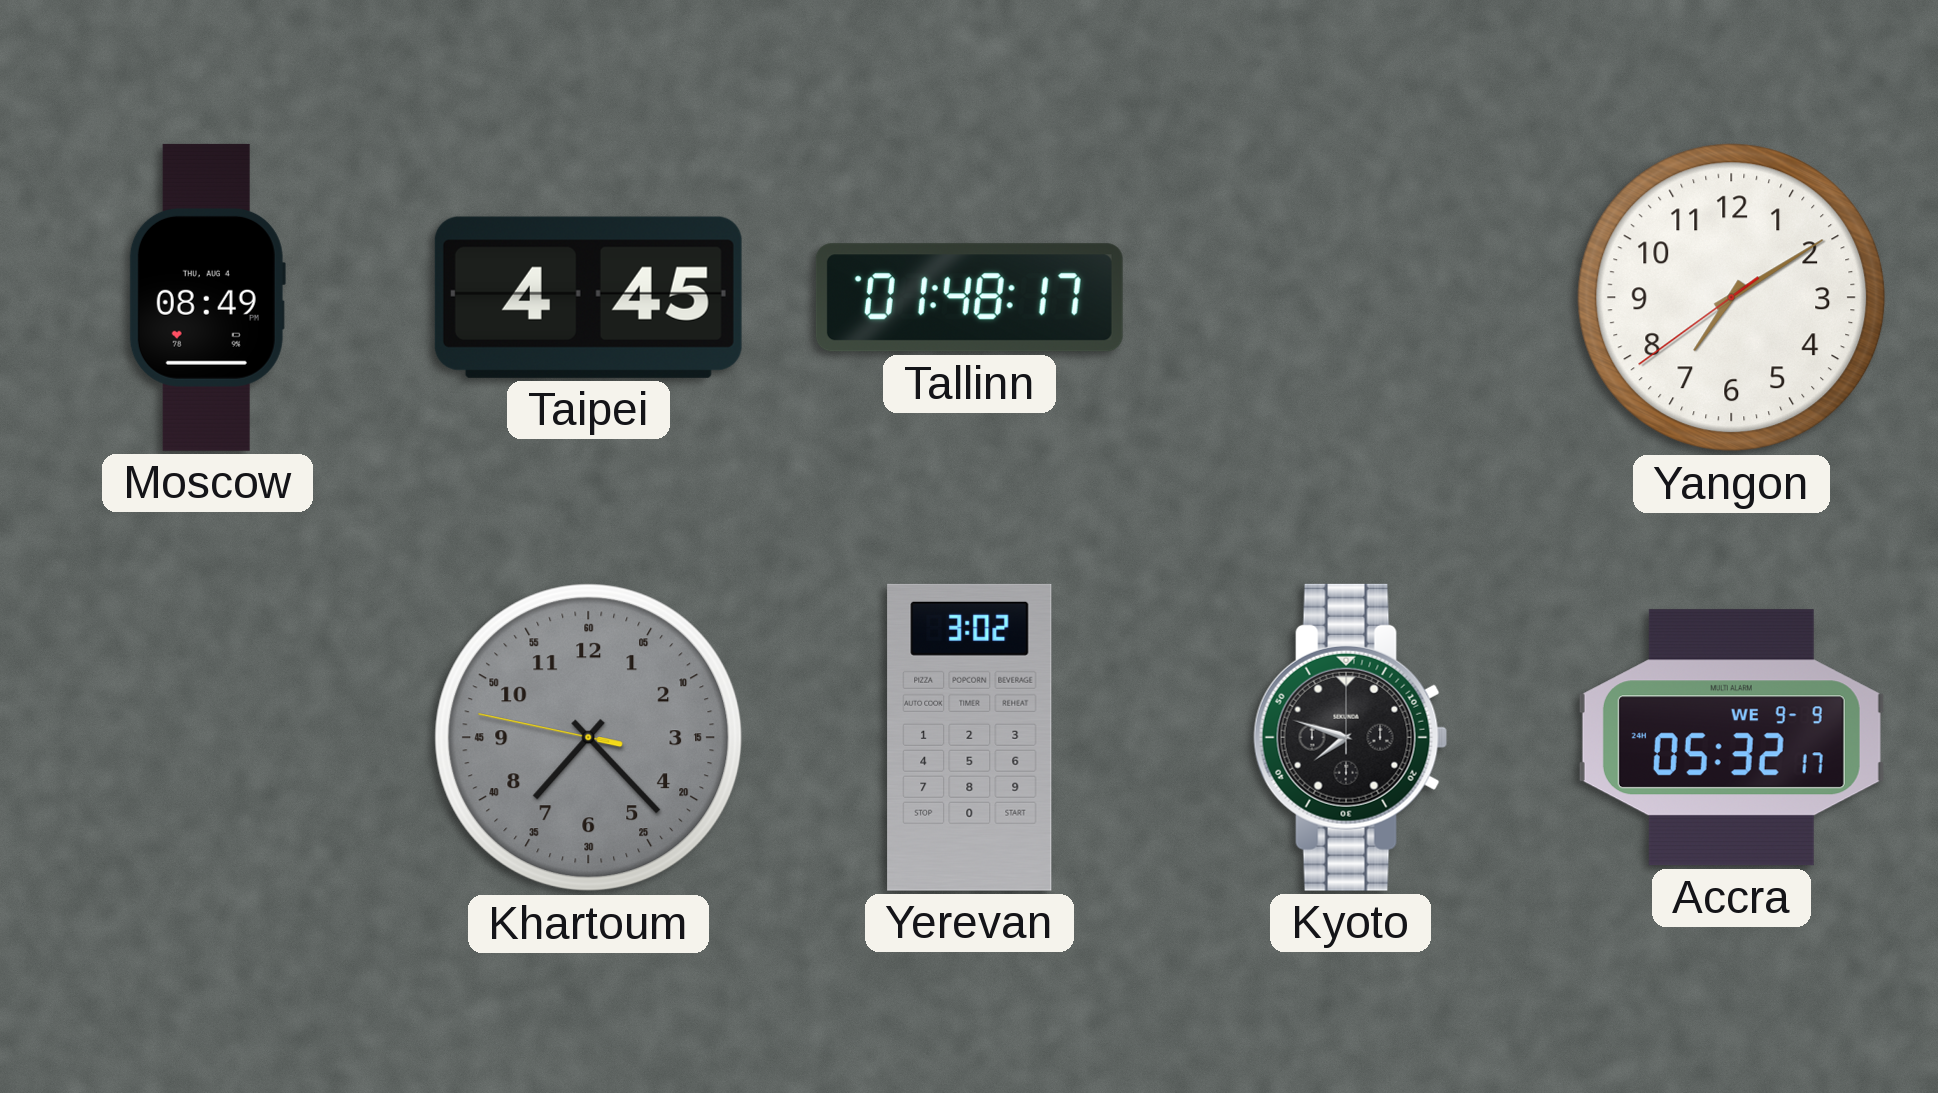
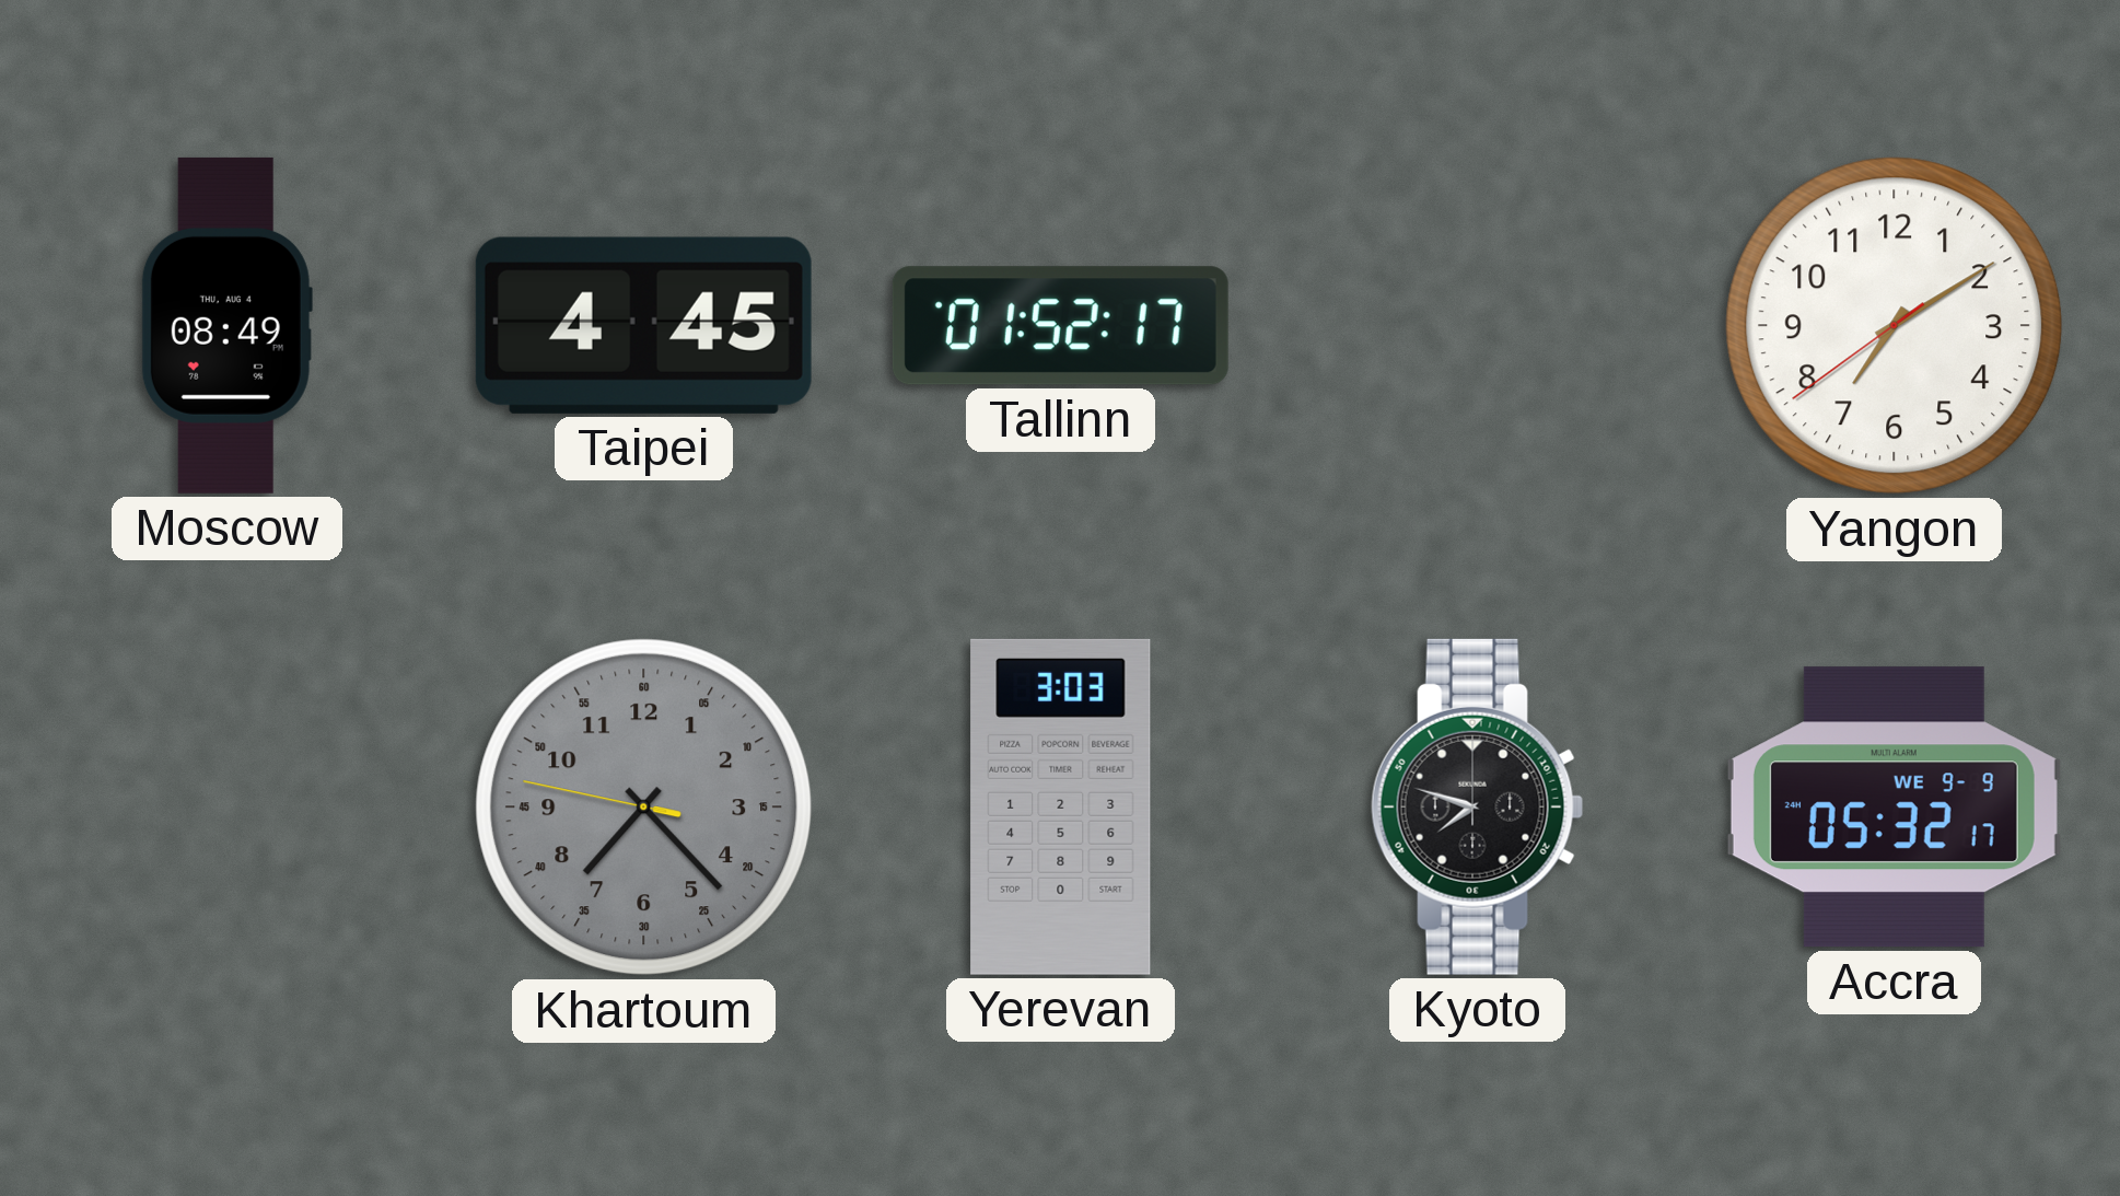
Tallinn: 01:48 -> 01:52
Yerevan: 3:02 -> 3:03
